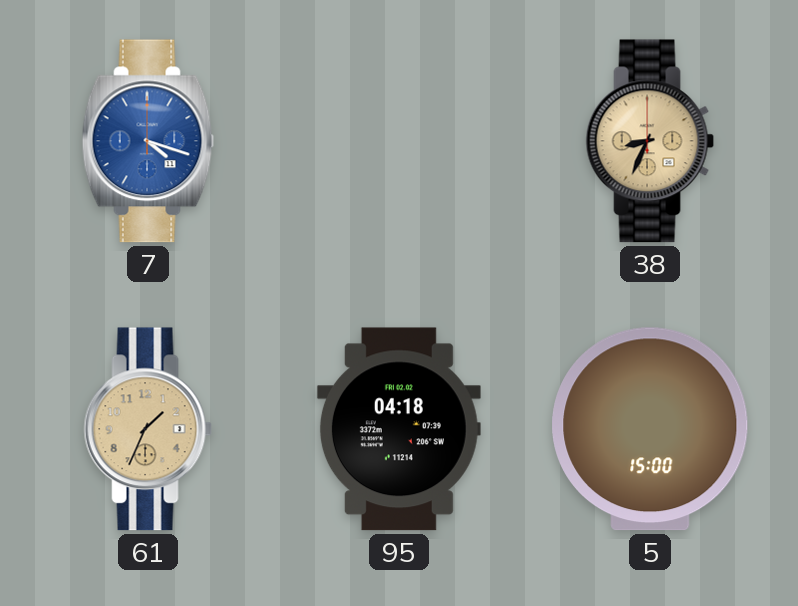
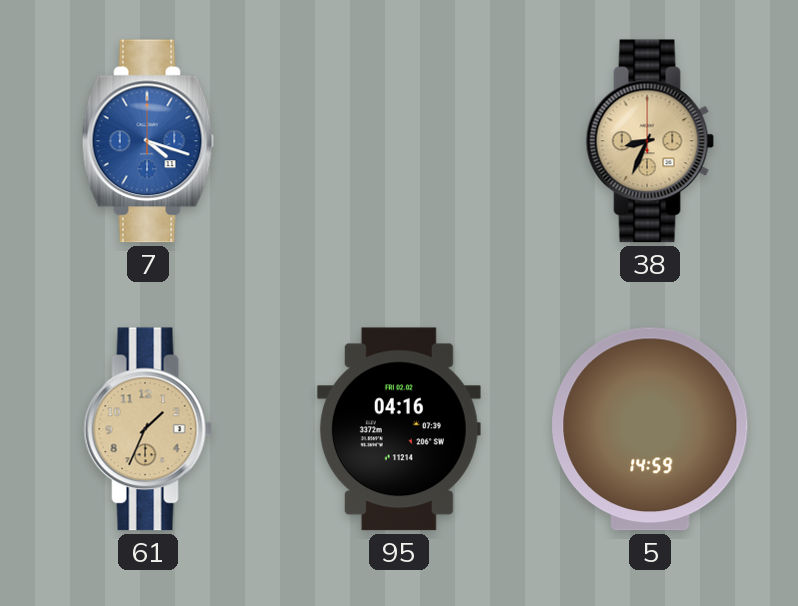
95: 04:18 -> 04:16
5: 15:00 -> 14:59
